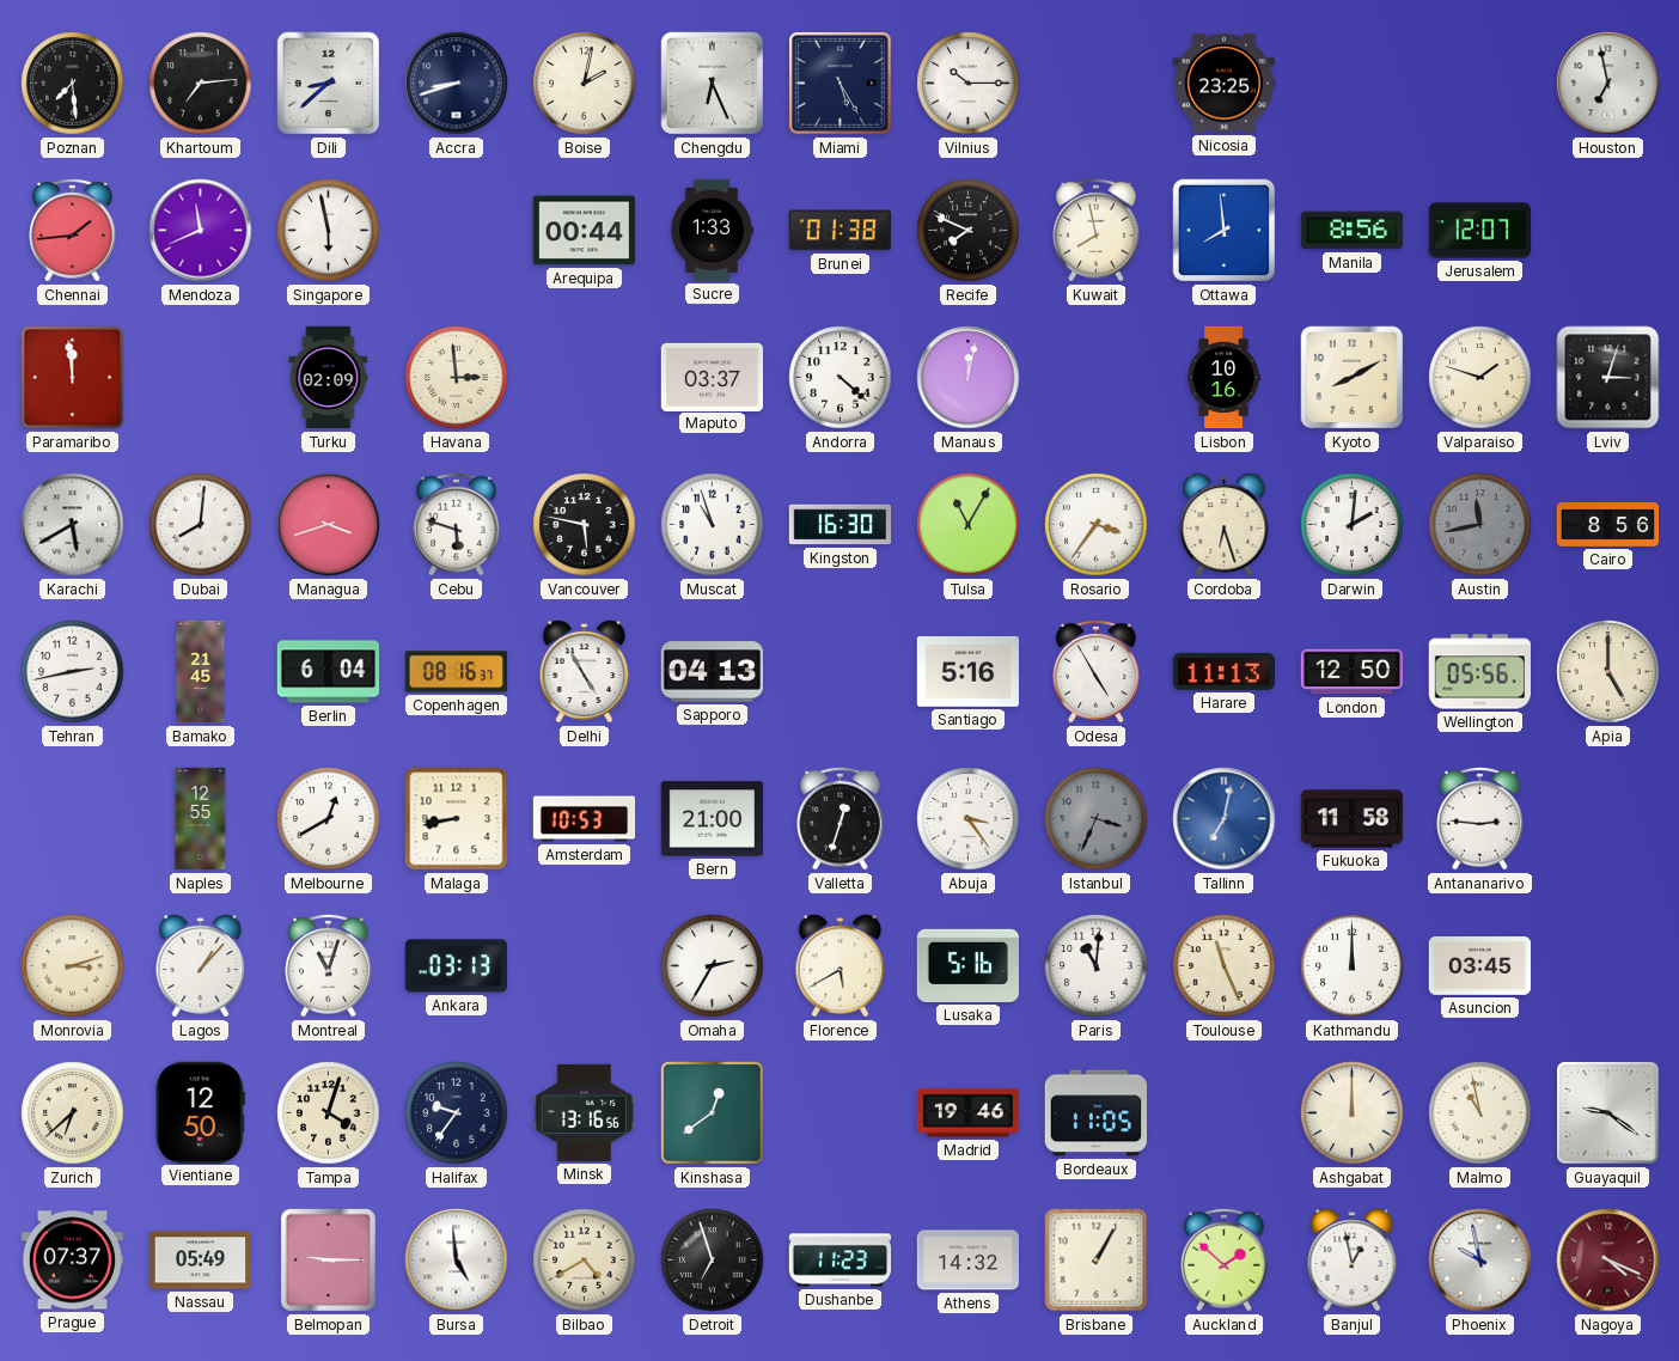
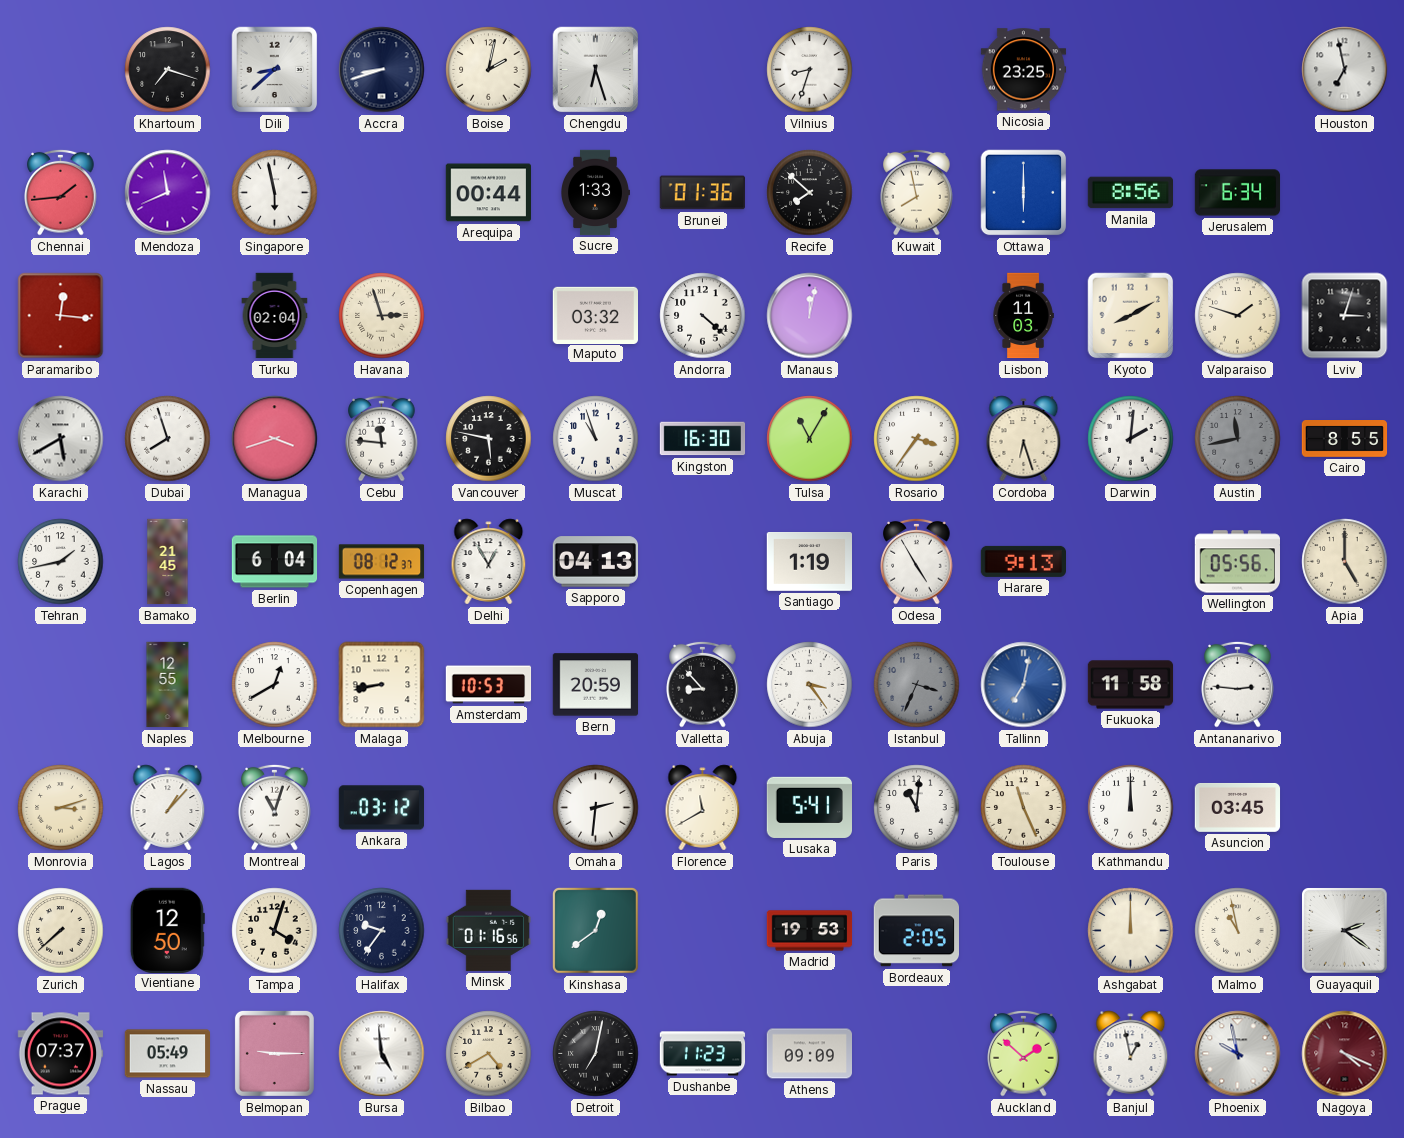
Poznan: 7:29 -> none
Khartoum: 7:14 -> 7:18
Chengdu: 6:26 -> 6:27
Miami: 5:25 -> none
Vilnius: 10:15 -> 8:33
Brunei: 01:38 -> 01:36
Recife: 7:49 -> 7:52
Ottawa: 7:59 -> 6:00
Jerusalem: 12:07 -> 6:34
Paramaribo: 11:59 -> 12:16
Turku: 02:09 -> 02:04
Havana: 2:59 -> 2:57
Maputo: 03:37 -> 03:32
Lisbon: 10:16 -> 11:03
Dubai: 8:01 -> 7:57
Cebu: 5:48 -> 11:46
Cairo: 8:56 -> 8:55
Tehran: 2:43 -> 1:43
Copenhagen: 08:16 -> 08:12
Delhi: 4:55 -> 12:55
Santiago: 5:16 -> 1:19
Harare: 11:13 -> 9:13
London: 12:50 -> none
Bern: 21:00 -> 20:59
Valletta: 12:33 -> 8:53
Ankara: 03:13 -> 03:12
Omaha: 2:35 -> 2:31
Florence: 5:40 -> 11:40
Lusaka: 5:16 -> 5:41
Zurich: 6:38 -> 7:38
Minsk: 13:16 -> 01:16
Madrid: 19:46 -> 19:53
Bordeaux: 11:05 -> 2:05
Guayaquil: 9:21 -> 2:21
Detroit: 6:57 -> 7:02
Athens: 14:32 -> 09:09
Brisbane: 1:05 -> none
